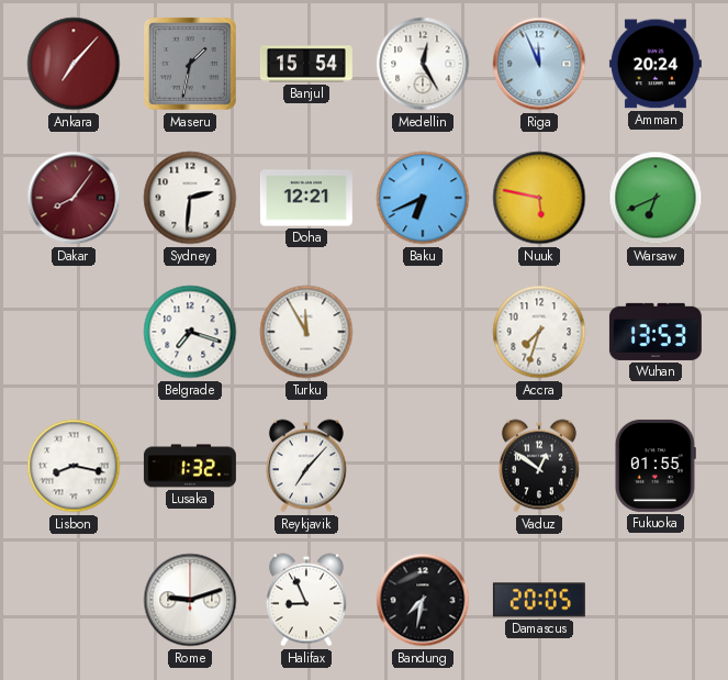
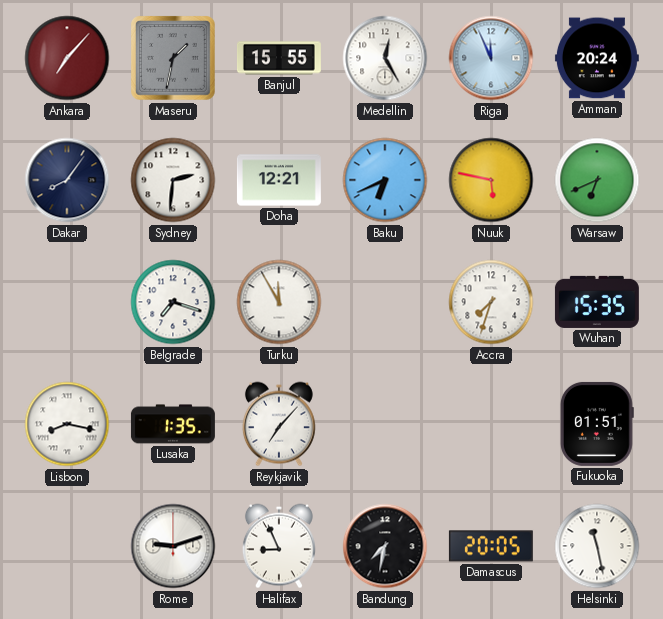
Banjul: 15:54 -> 15:55
Dakar dial: burgundy -> navy
Wuhan: 13:53 -> 15:35
Lusaka: 1:32 -> 1:35
Vaduz: 12:51 -> none
Fukuoka: 01:55 -> 01:51
Helsinki: none -> 11:28
